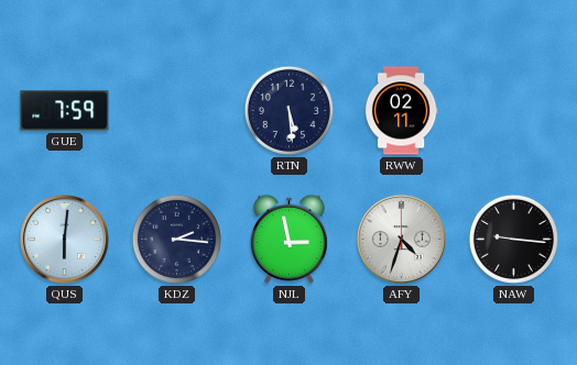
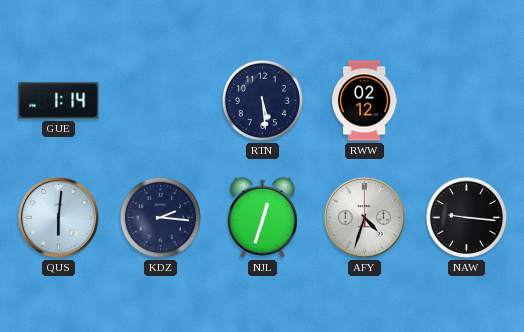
GUE: 7:59 -> 1:14
RWW: 02:11 -> 02:12
NJL: 2:58 -> 12:33
